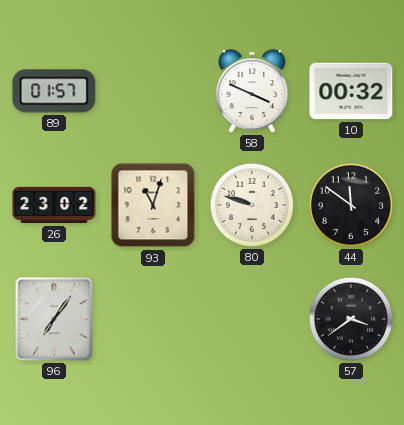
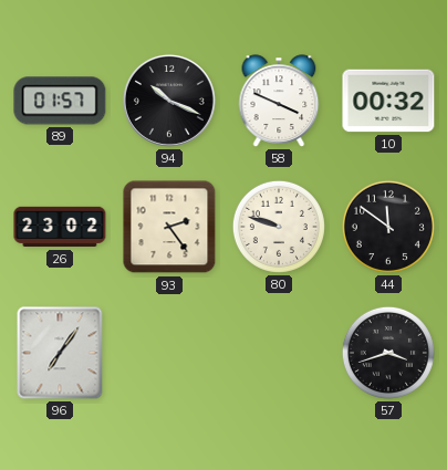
94: none -> 10:19
93: 11:03 -> 2:24
57: 3:39 -> 3:42
